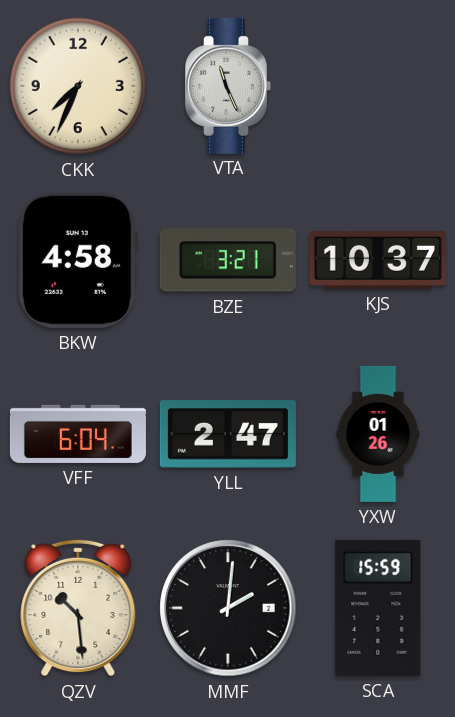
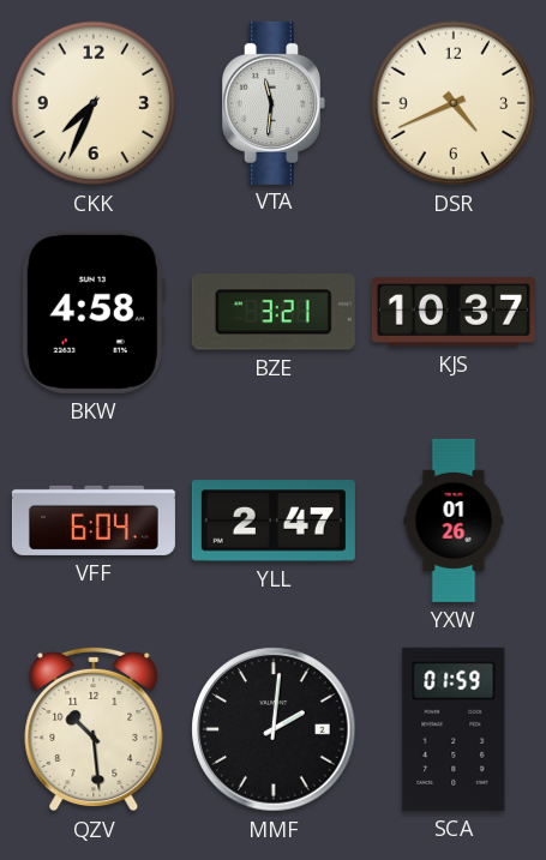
VTA: 11:26 -> 11:31
DSR: none -> 4:41
SCA: 15:59 -> 01:59
